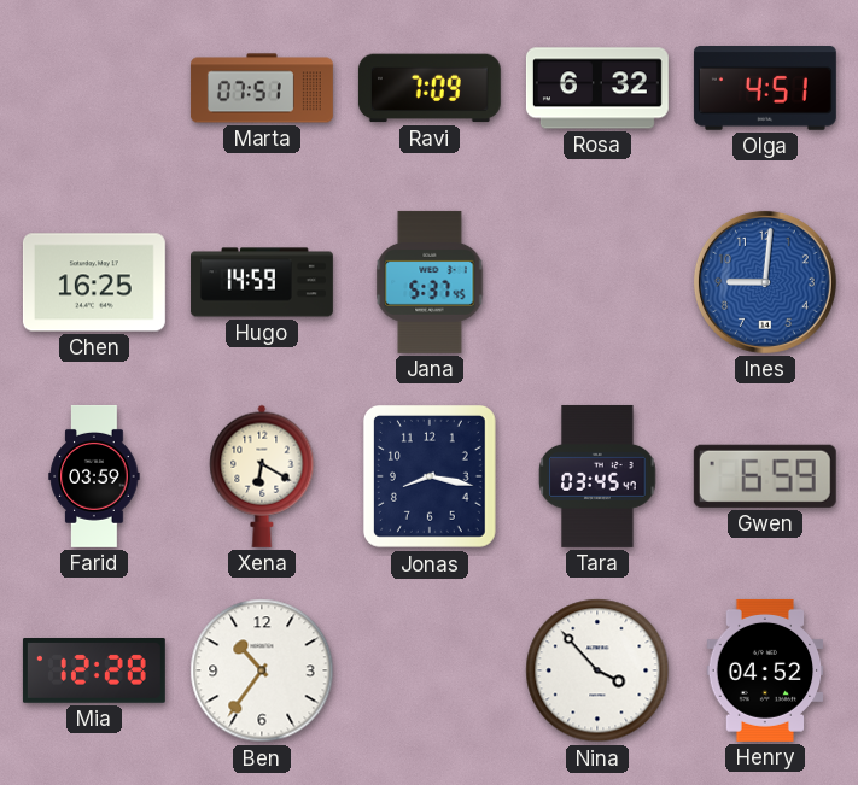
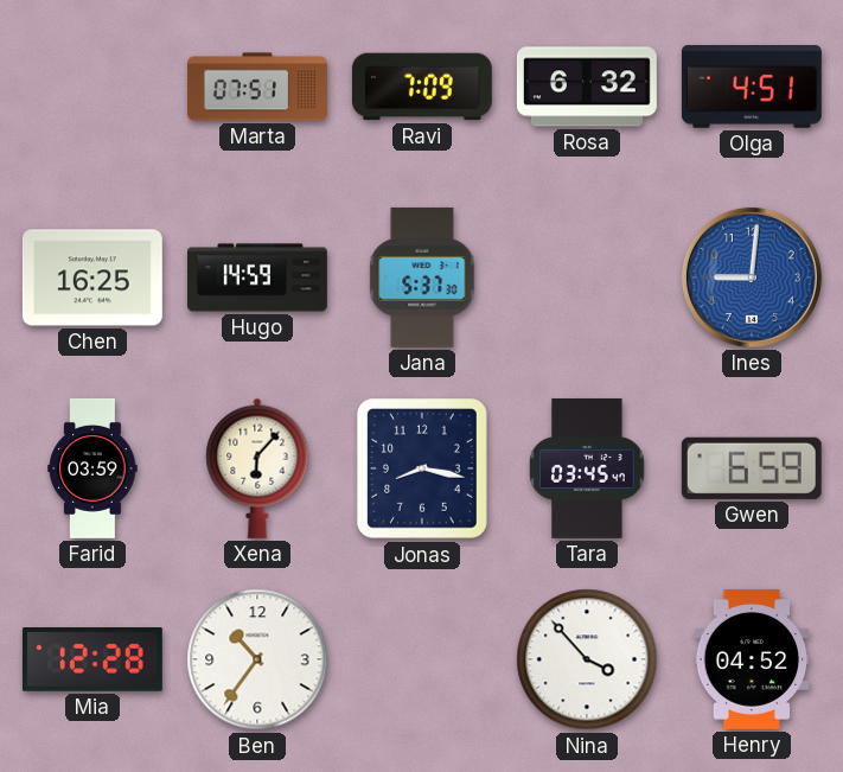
Jana: 5:37:45 -> 5:37:30
Xena: 6:20 -> 6:07
